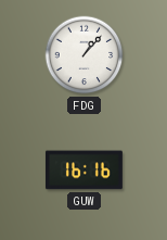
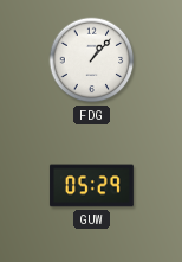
GUW: 16:16 -> 05:29
